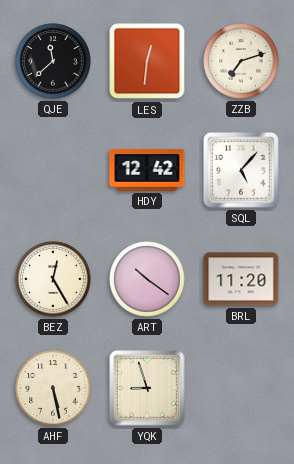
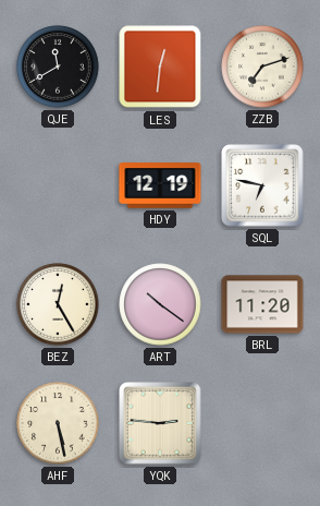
QJE: 11:38 -> 11:40
HDY: 12:42 -> 12:19
SQL: 5:07 -> 6:47
YQK: 8:57 -> 2:46
